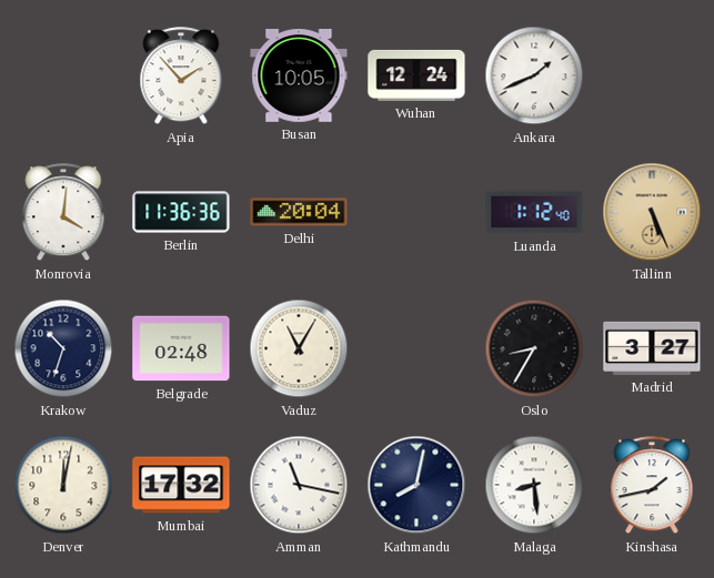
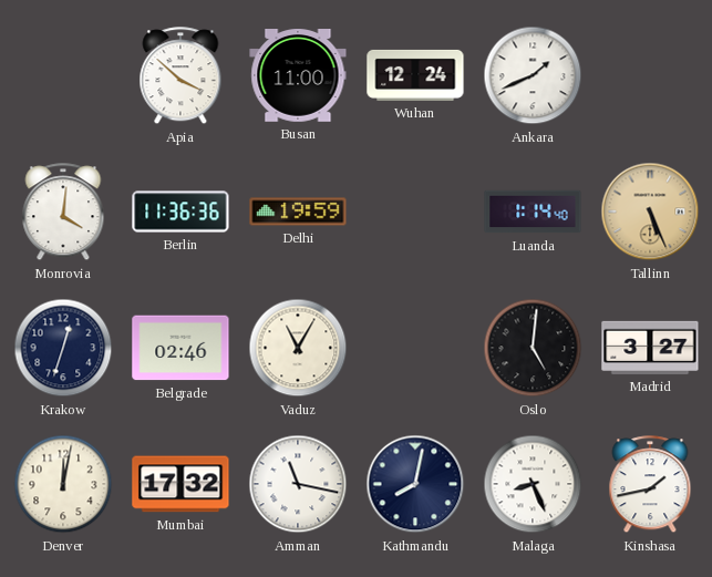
Apia: 1:53 -> 3:52
Busan: 10:05 -> 11:00
Delhi: 20:04 -> 19:59
Luanda: 1:12 -> 1:14
Krakow: 10:33 -> 12:33
Belgrade: 02:48 -> 02:46
Oslo: 8:35 -> 5:01
Malaga: 8:29 -> 8:26
